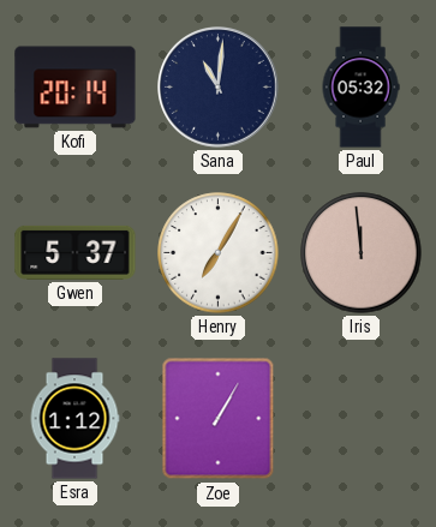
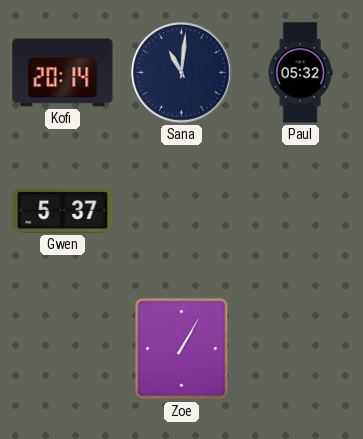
Henry: 7:05 -> none
Iris: 11:59 -> none
Esra: 1:12 -> none
